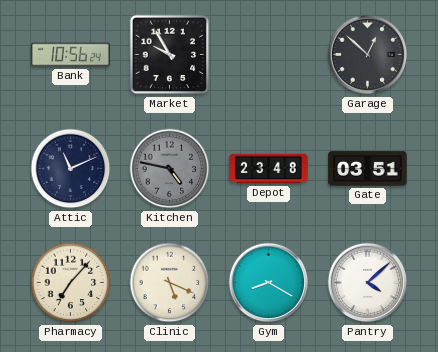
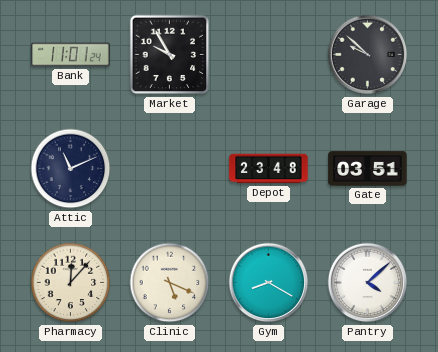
Bank: 10:56 -> 11:01
Garage: 12:52 -> 9:52
Kitchen: 4:47 -> none
Pharmacy: 7:07 -> 12:07
